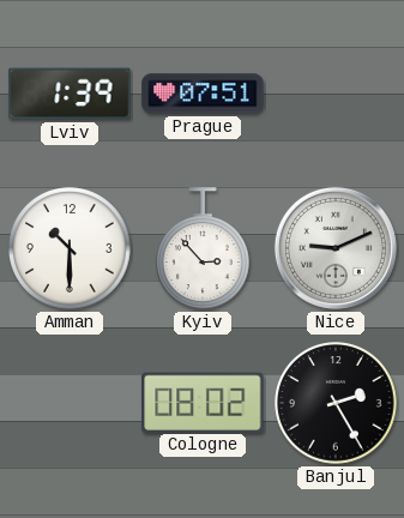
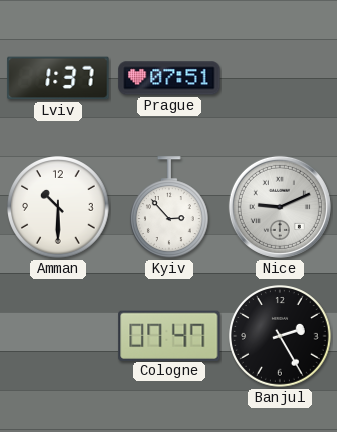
Lviv: 1:39 -> 1:37
Cologne: 08:02 -> 07:47
